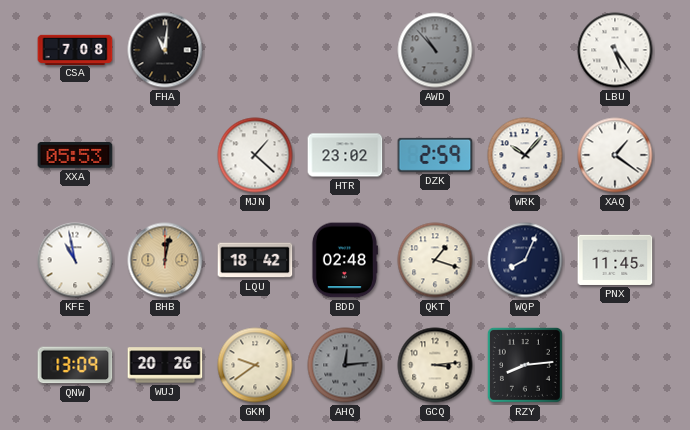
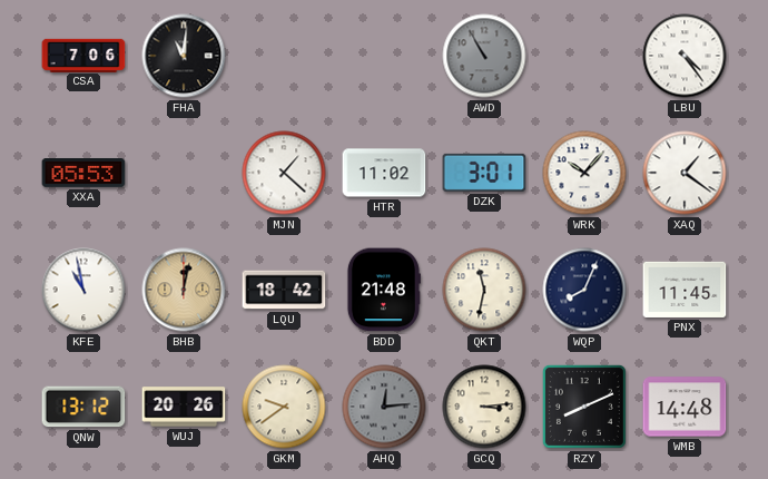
CSA: 7:08 -> 7:06
AWD: 10:53 -> 10:55
LBU: 5:24 -> 4:24
HTR: 23:02 -> 11:02
DZK: 2:59 -> 3:01
BDD: 02:48 -> 21:48
QKT: 1:18 -> 11:32
QNW: 13:09 -> 13:12
RZY: 8:14 -> 8:11
WMB: none -> 14:48
